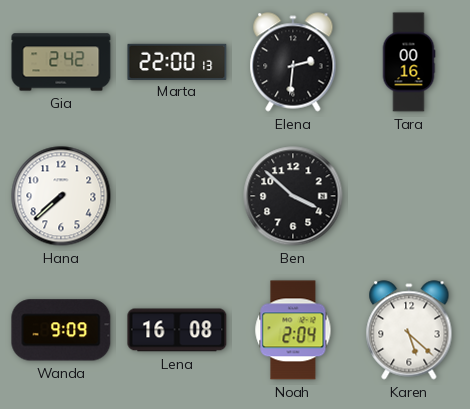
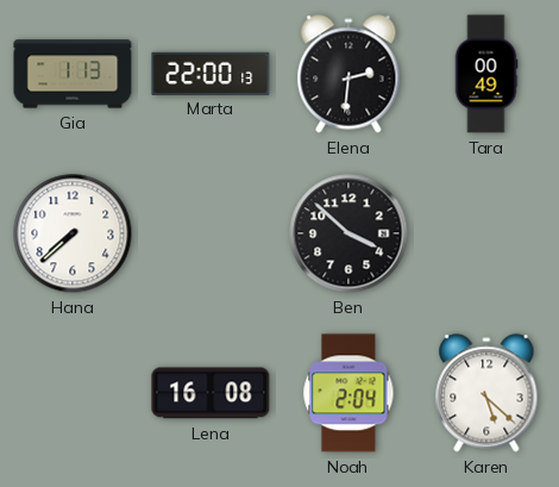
Gia: 2:42 -> 1:13
Tara: 00:16 -> 00:49
Wanda: 9:09 -> none
